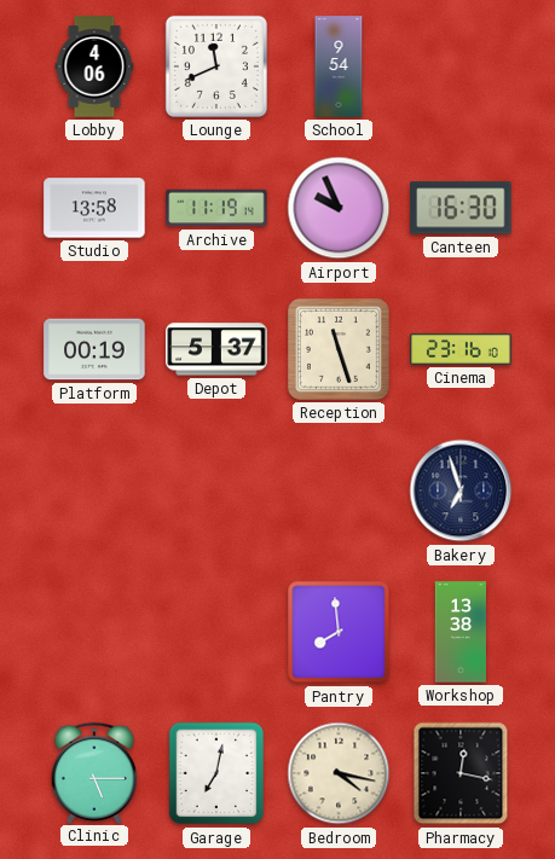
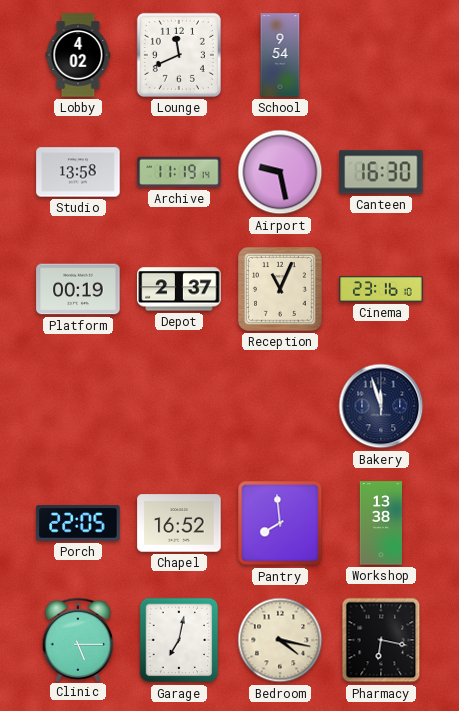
Lobby: 4:06 -> 4:02
Airport: 9:56 -> 9:28
Depot: 5:37 -> 2:37
Reception: 11:27 -> 11:04
Bakery: 6:57 -> 11:57
Porch: none -> 22:05
Chapel: none -> 16:52
Pharmacy: 12:17 -> 6:17
